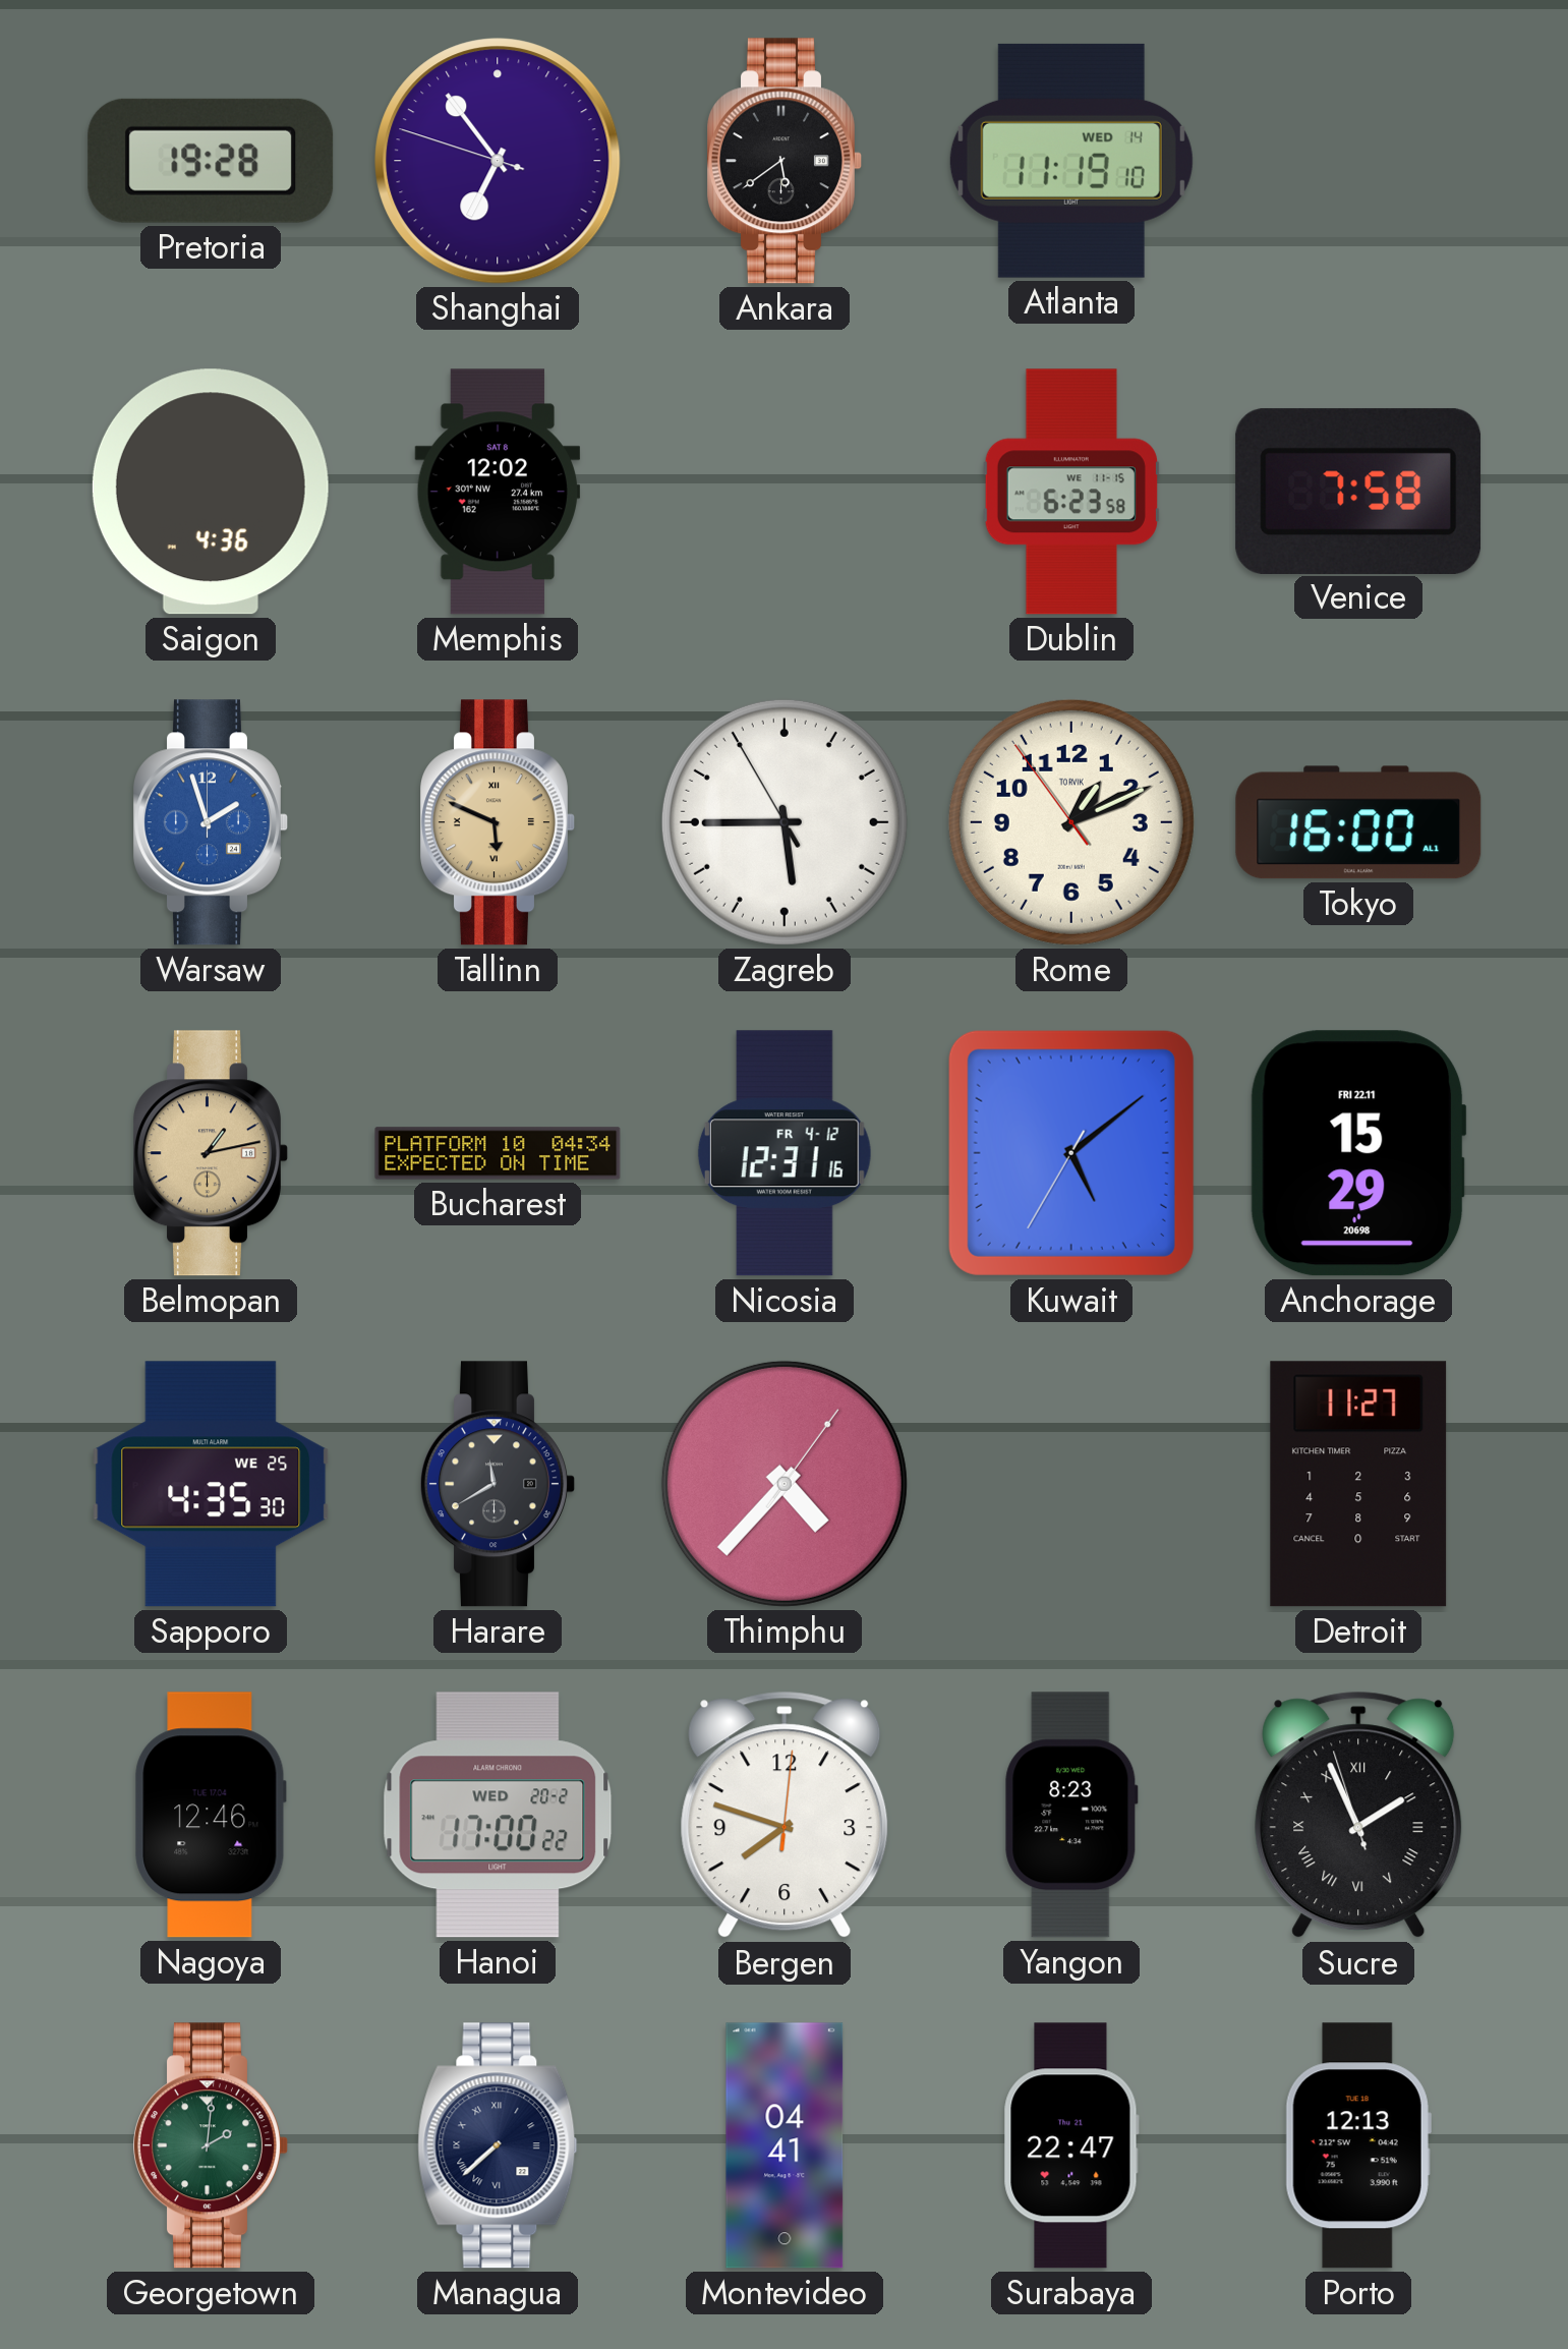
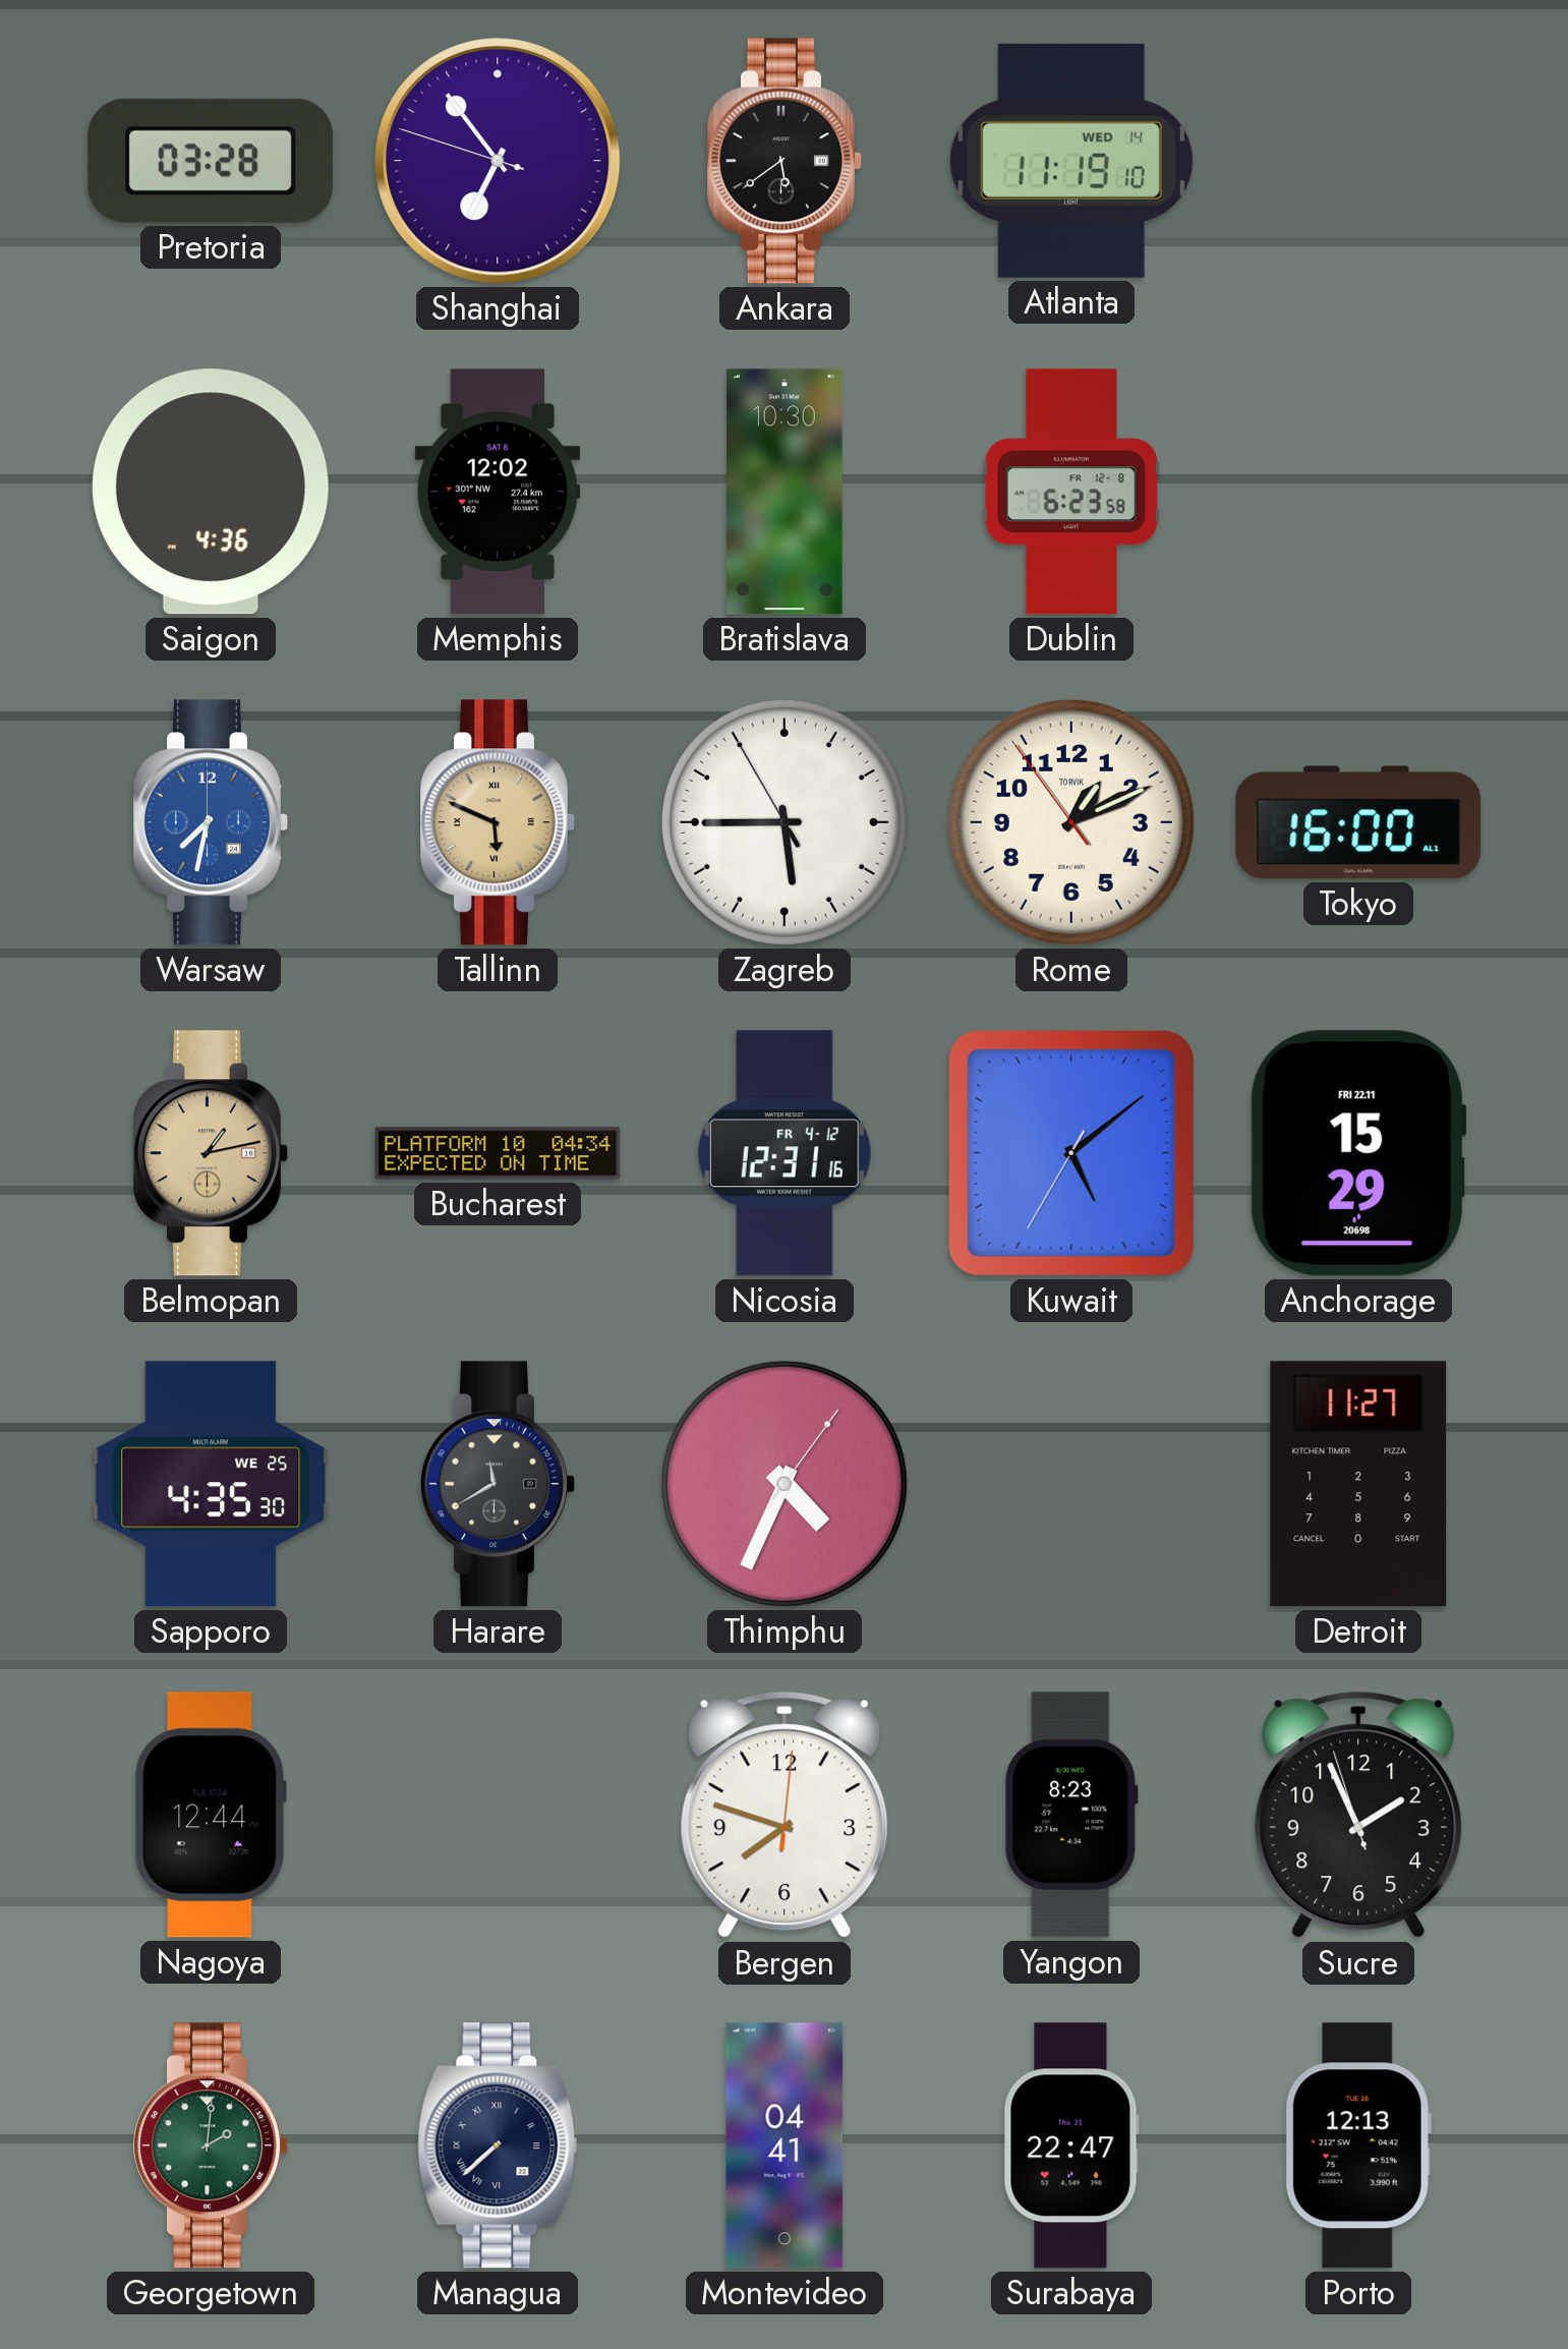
Pretoria: 19:28 -> 03:28
Bratislava: none -> 10:30
Dublin date: WE 11-15 -> FR 12-8
Venice: 7:58 -> none
Warsaw: 1:57 -> 7:32
Thimphu: 4:37 -> 4:34
Nagoya: 12:46 -> 12:44
Hanoi: 17:00 -> none
Sucre numerals: Roman -> Arabic
